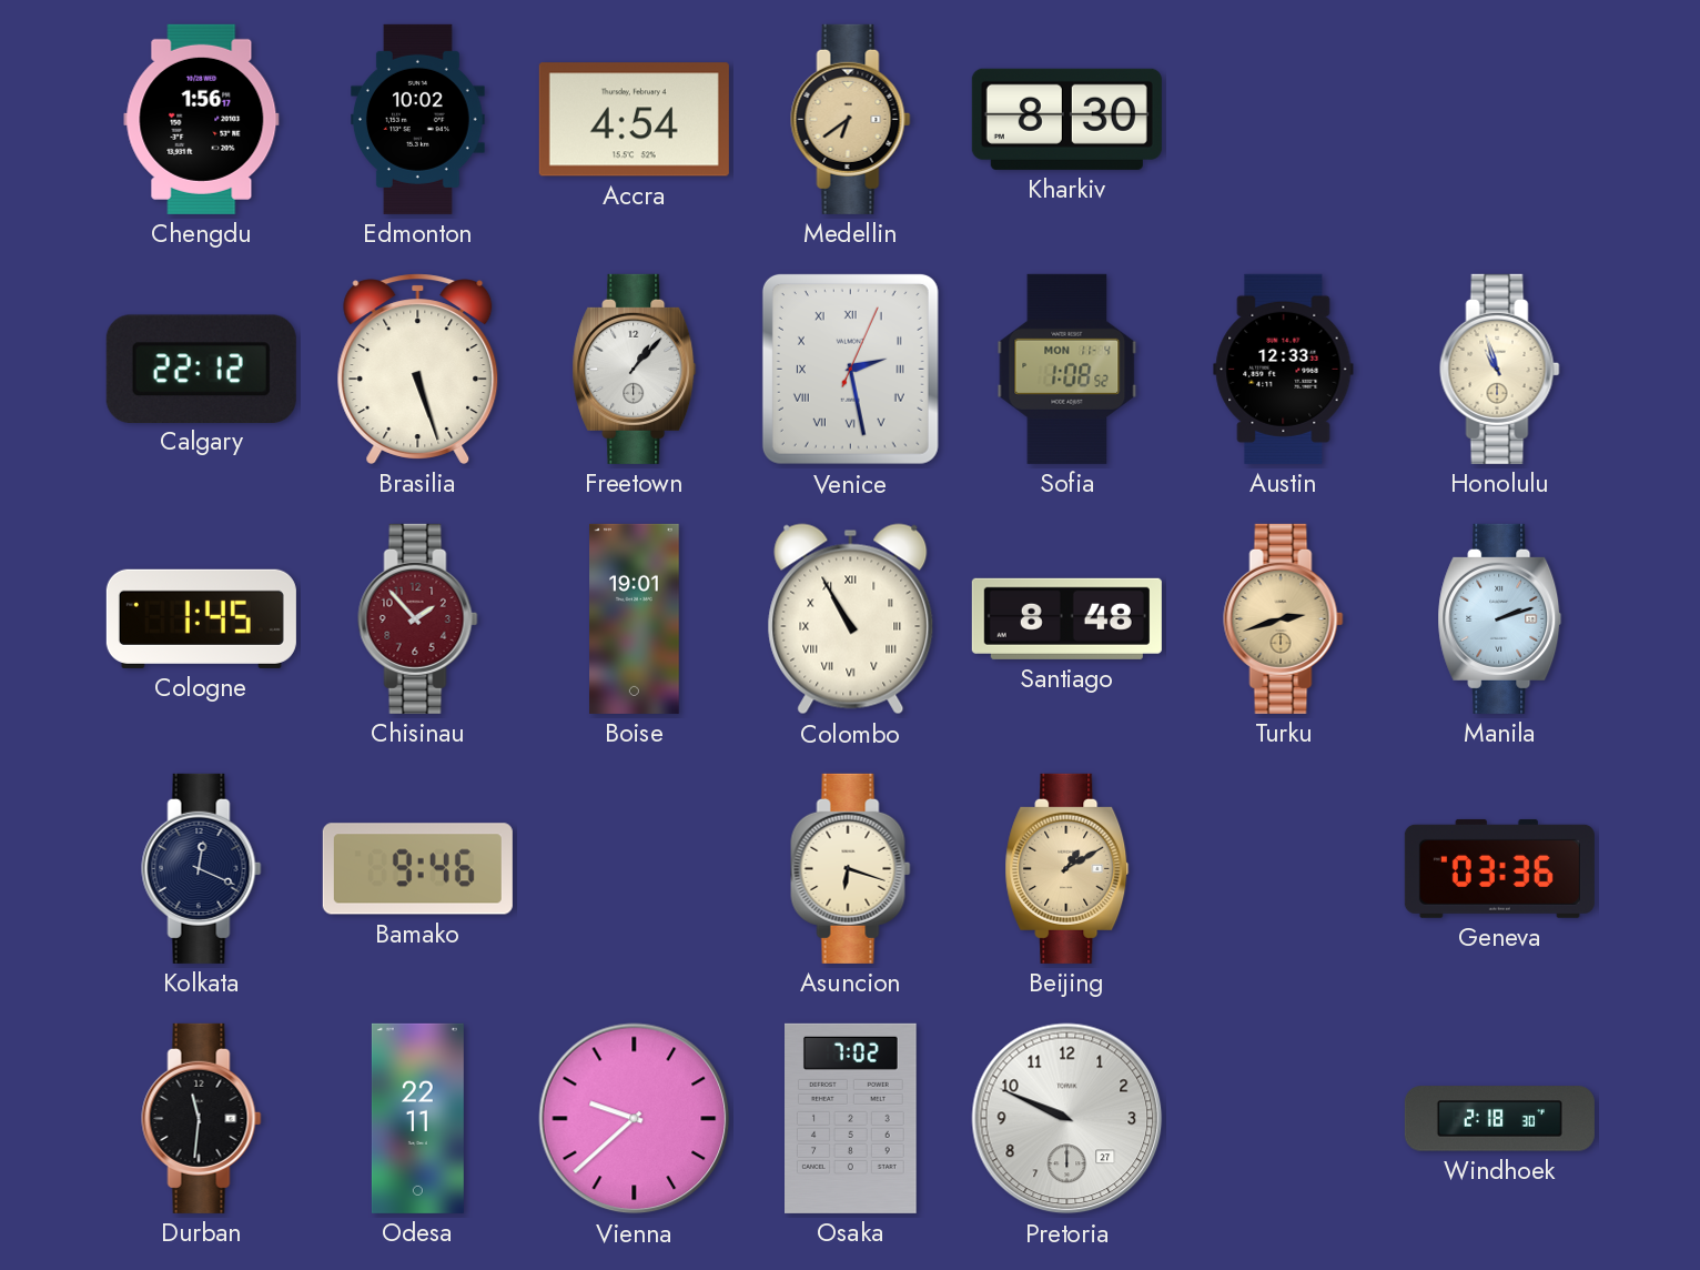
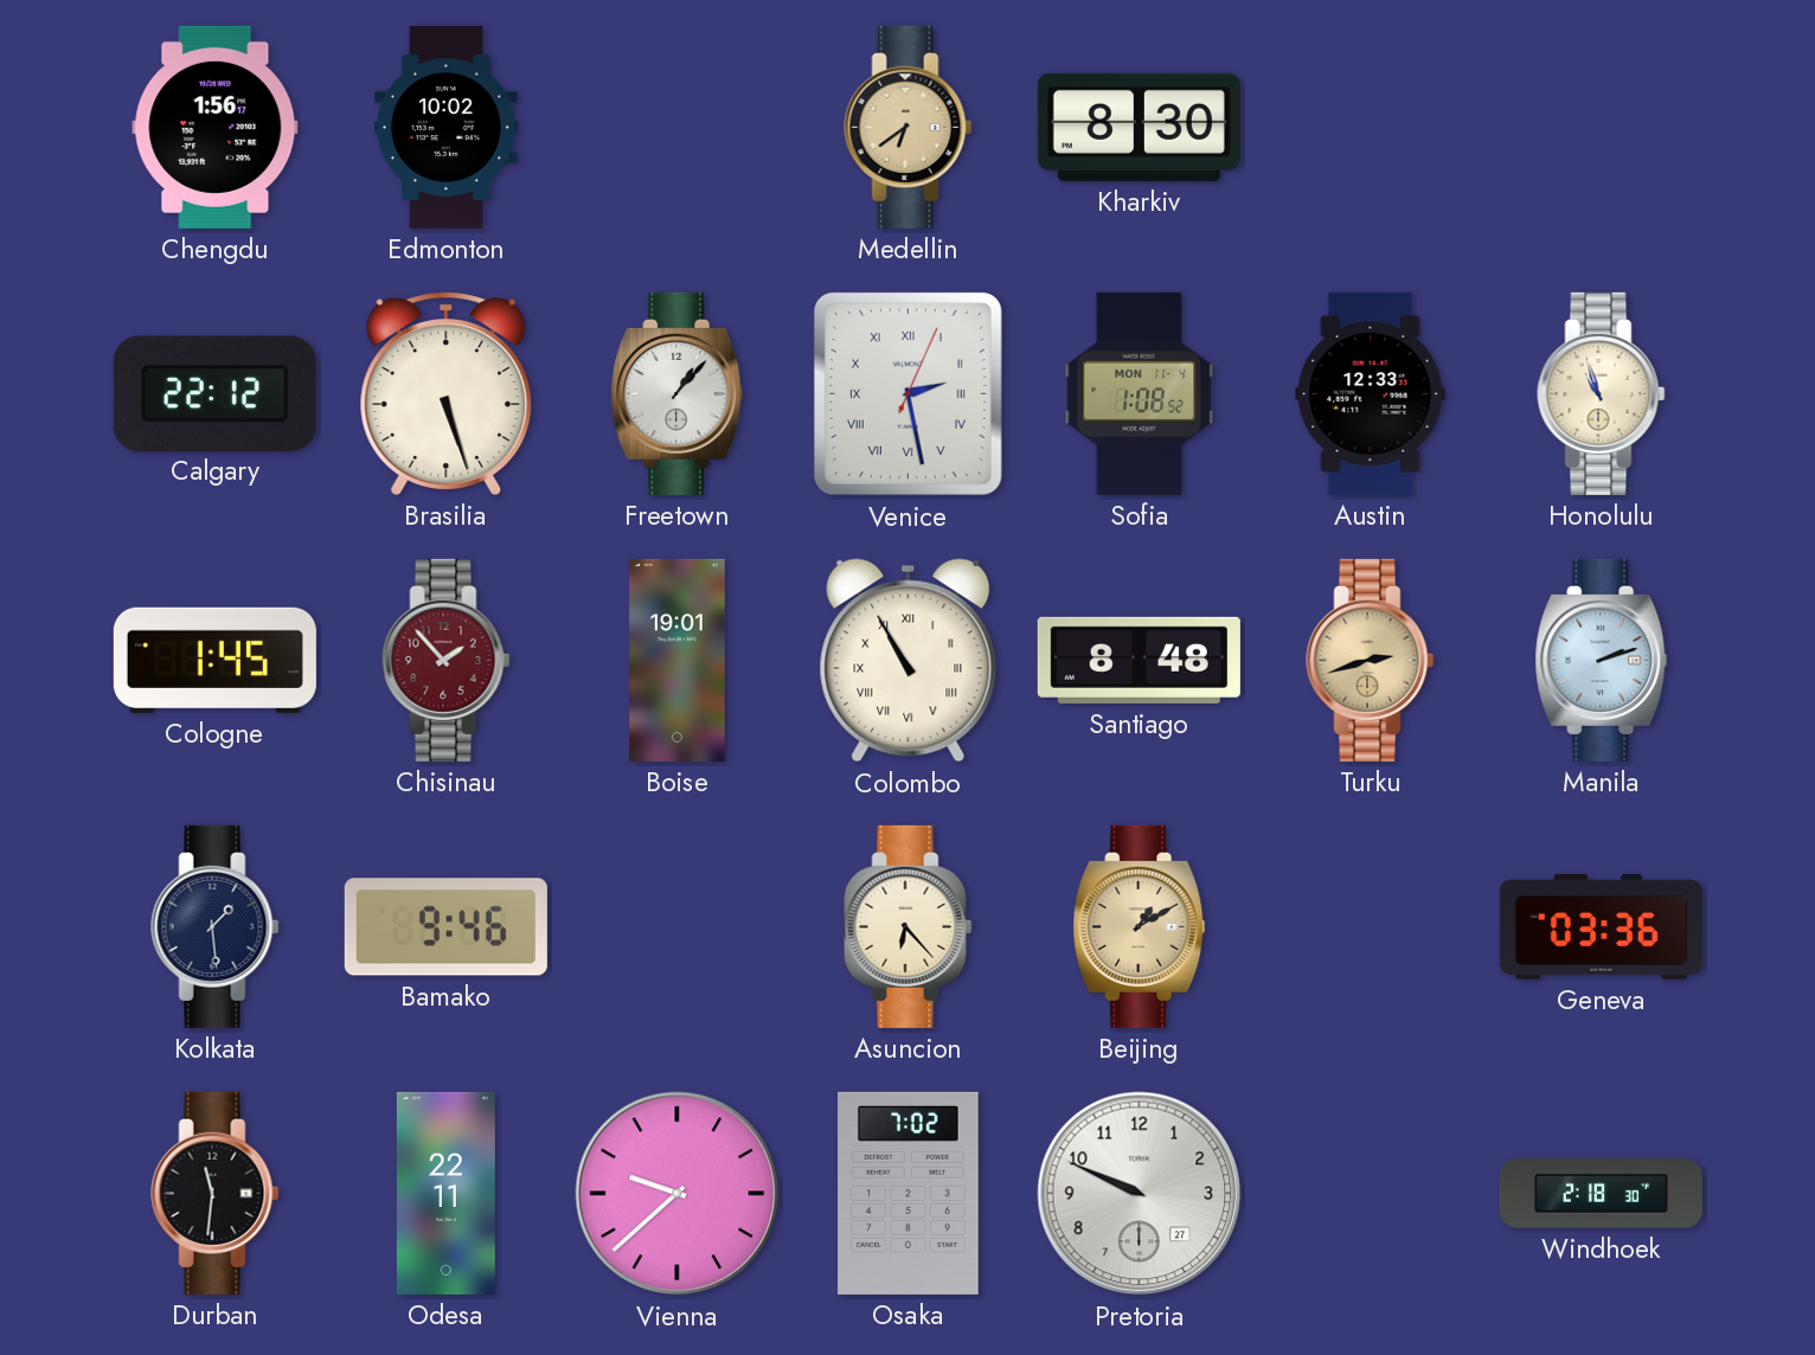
Accra: 4:54 -> none
Kolkata: 12:19 -> 1:29
Asuncion: 6:18 -> 6:23
